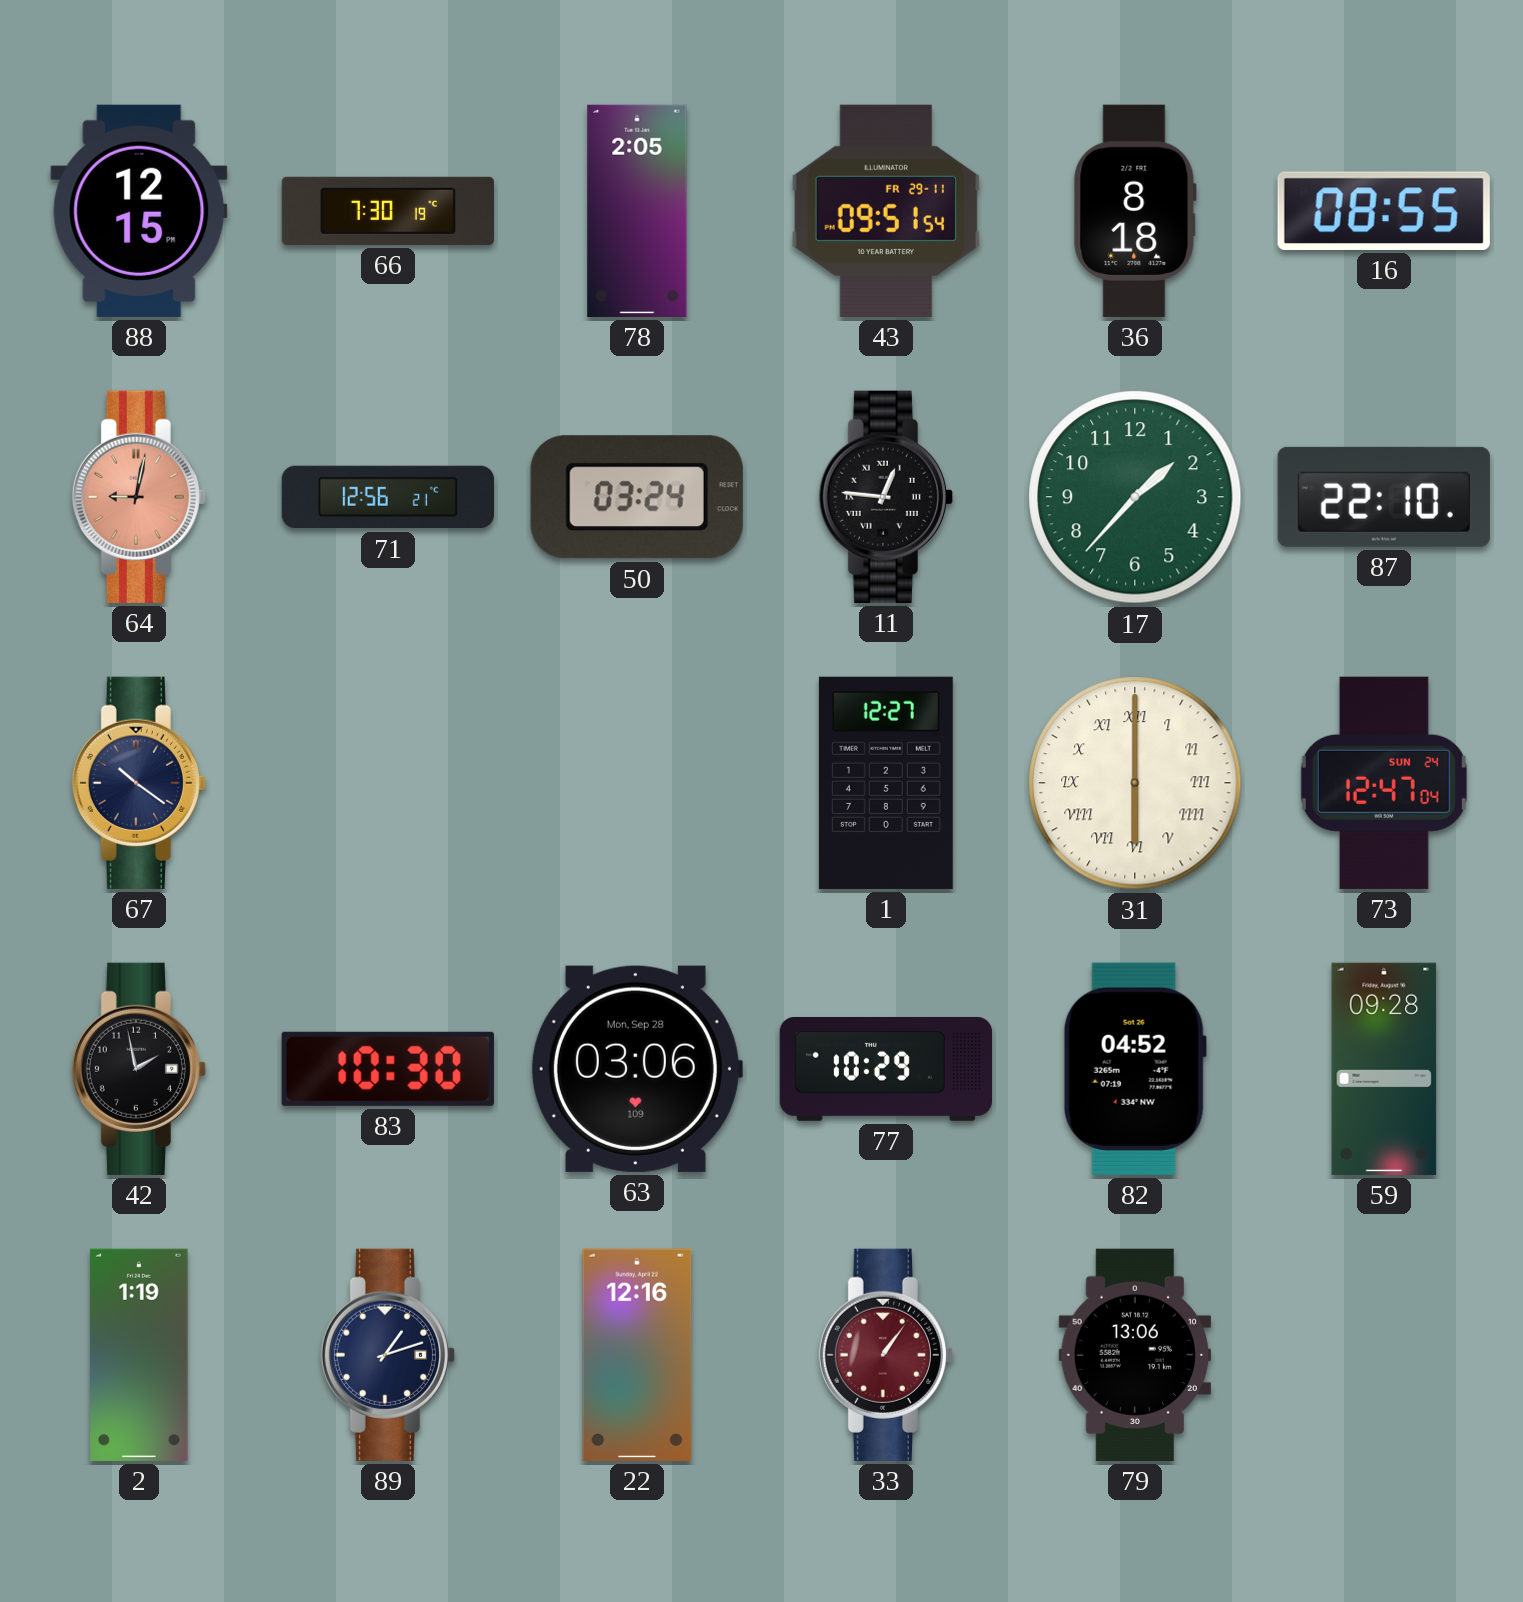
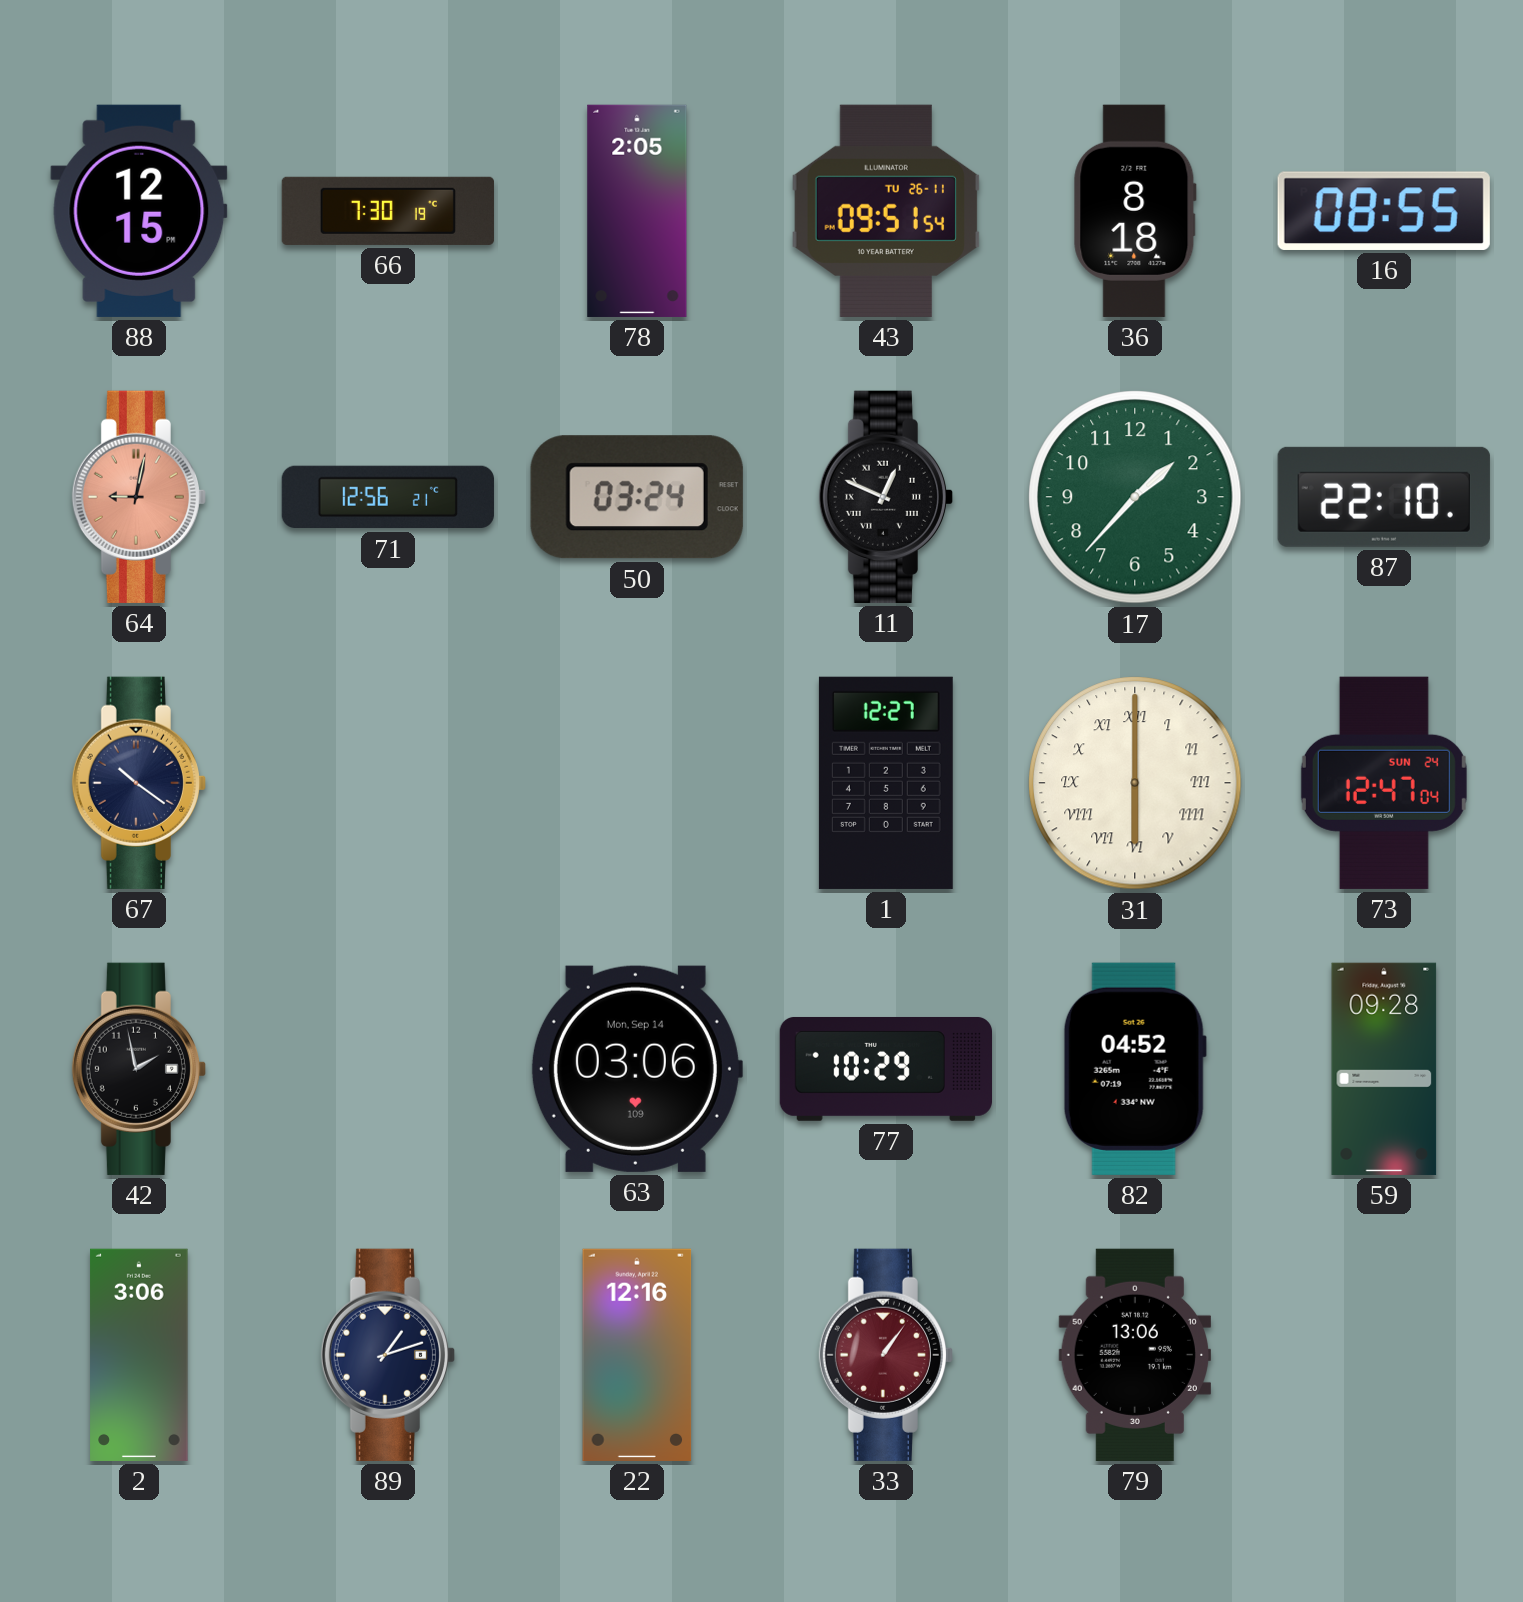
43 date: FR 29-11 -> TU 26-11
11: 12:46 -> 12:49
83: 10:30 -> none
63 date: Mon, Sep 28 -> Mon, Sep 14
2: 1:19 -> 3:06
